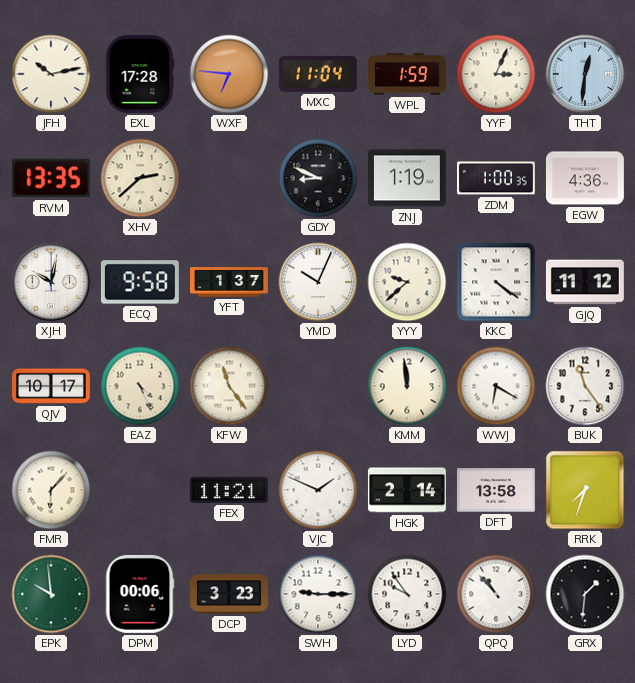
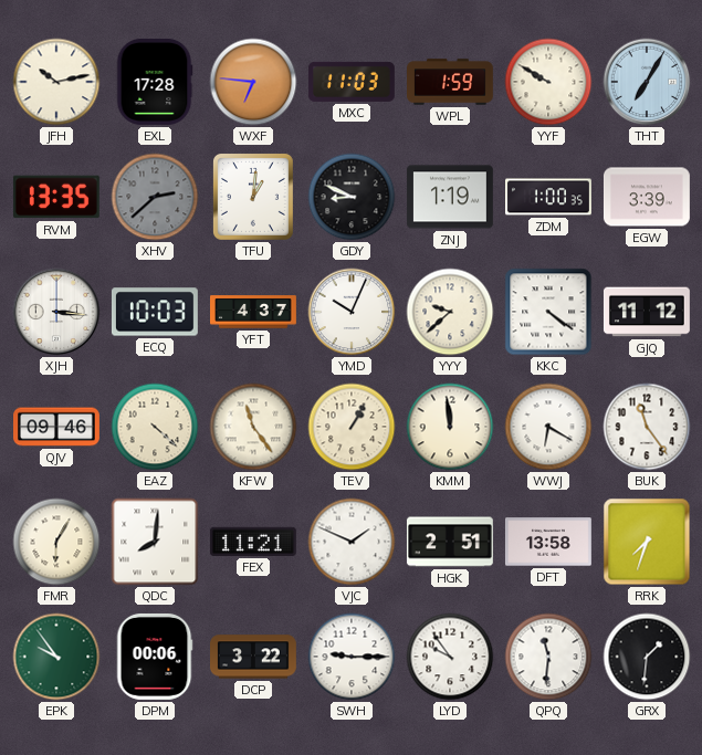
MXC: 11:04 -> 11:03
YYF: 3:04 -> 9:50
THT: 12:31 -> 7:05
XHV dial: cream -> grey
TFU: none -> 1:01
EGW: 4:36 -> 3:39
XJH: 10:02 -> 3:16
ECQ: 9:58 -> 10:03
YFT: 1:37 -> 4:37
QJV: 10:17 -> 09:46
EAZ: 4:26 -> 4:22
TEV: none -> 1:05
FMR: 6:07 -> 6:05
QDC: none -> 8:01
HGK: 2:14 -> 2:51
EPK: 9:59 -> 9:54
DCP: 3:23 -> 3:22
QPQ: 10:53 -> 11:31
